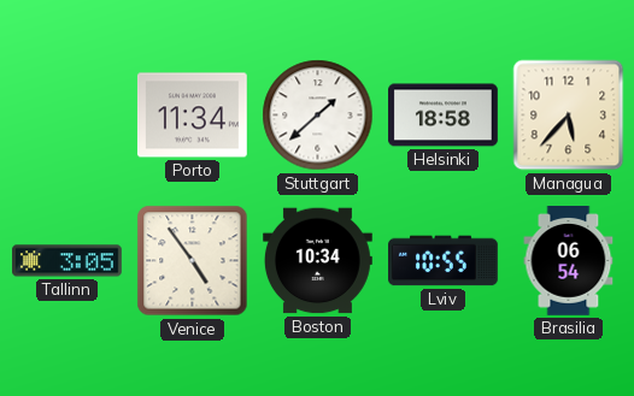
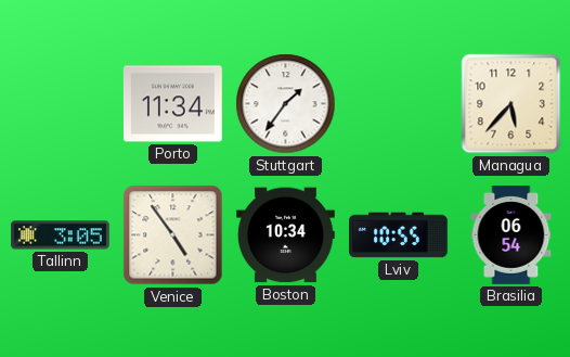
Stuttgart: 1:38 -> 1:36
Helsinki: 18:58 -> none
